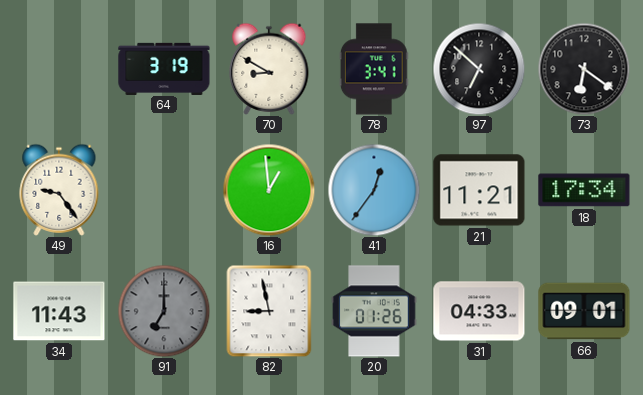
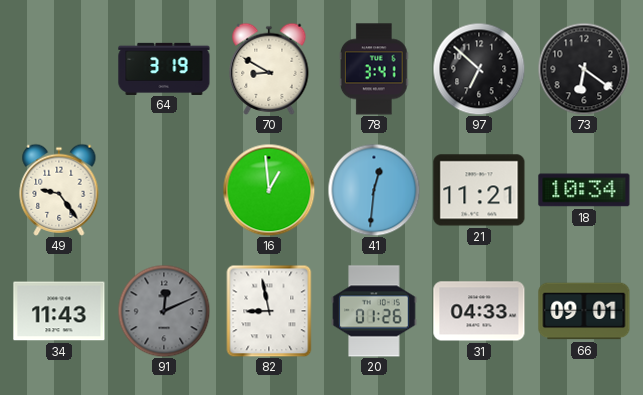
41: 12:36 -> 12:31
18: 17:34 -> 10:34
91: 7:00 -> 12:11
